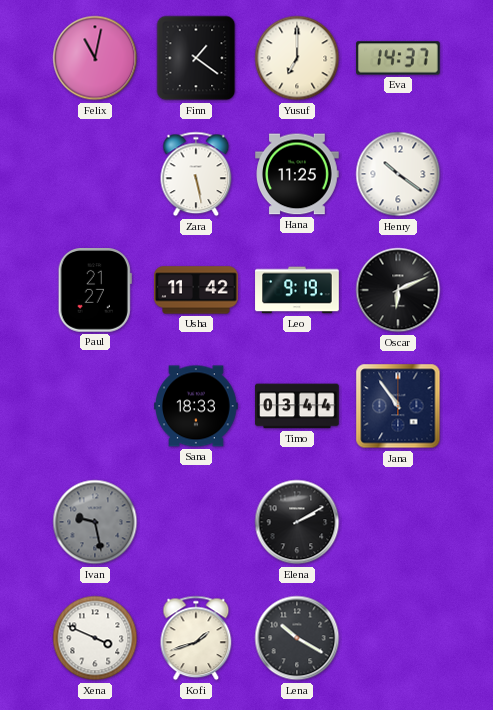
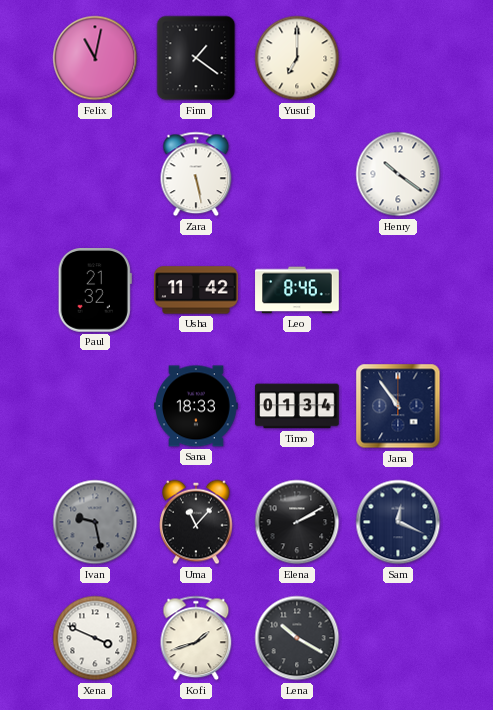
Eva: 14:37 -> none
Hana: 11:25 -> none
Paul: 21:27 -> 21:32
Leo: 9:19 -> 8:46
Oscar: 6:11 -> none
Timo: 03:44 -> 01:34
Uma: none -> 11:07
Sam: none -> 12:19
